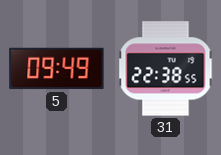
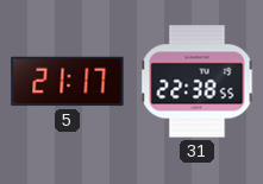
5: 09:49 -> 21:17
